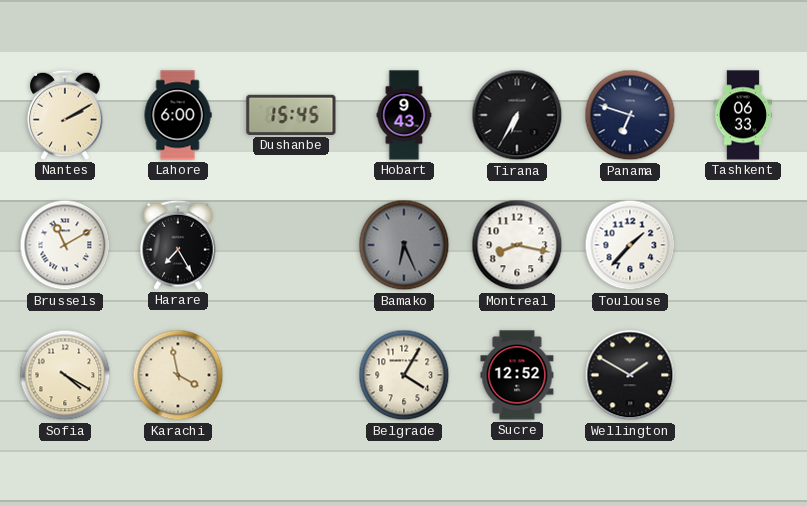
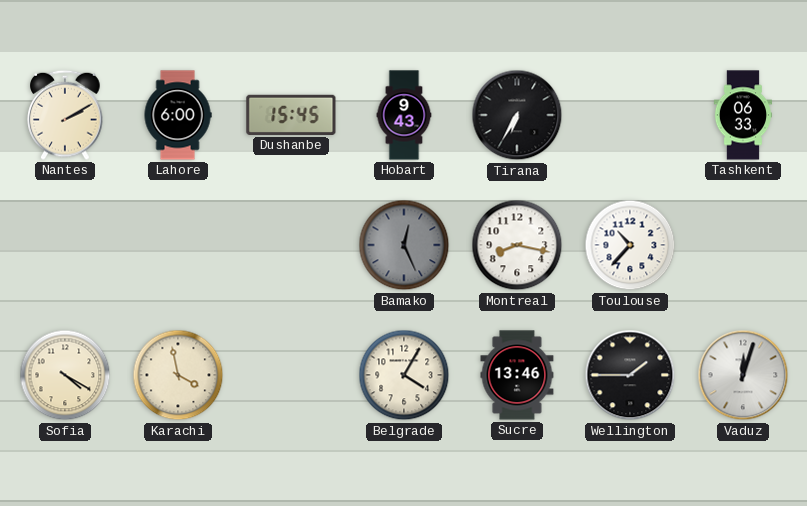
Panama: 6:48 -> none
Brussels: 11:10 -> none
Harare: 7:25 -> none
Bamako: 6:26 -> 12:26
Toulouse: 1:37 -> 10:37
Sucre: 12:52 -> 13:46
Wellington: 1:50 -> 1:45
Vaduz: none -> 12:03
